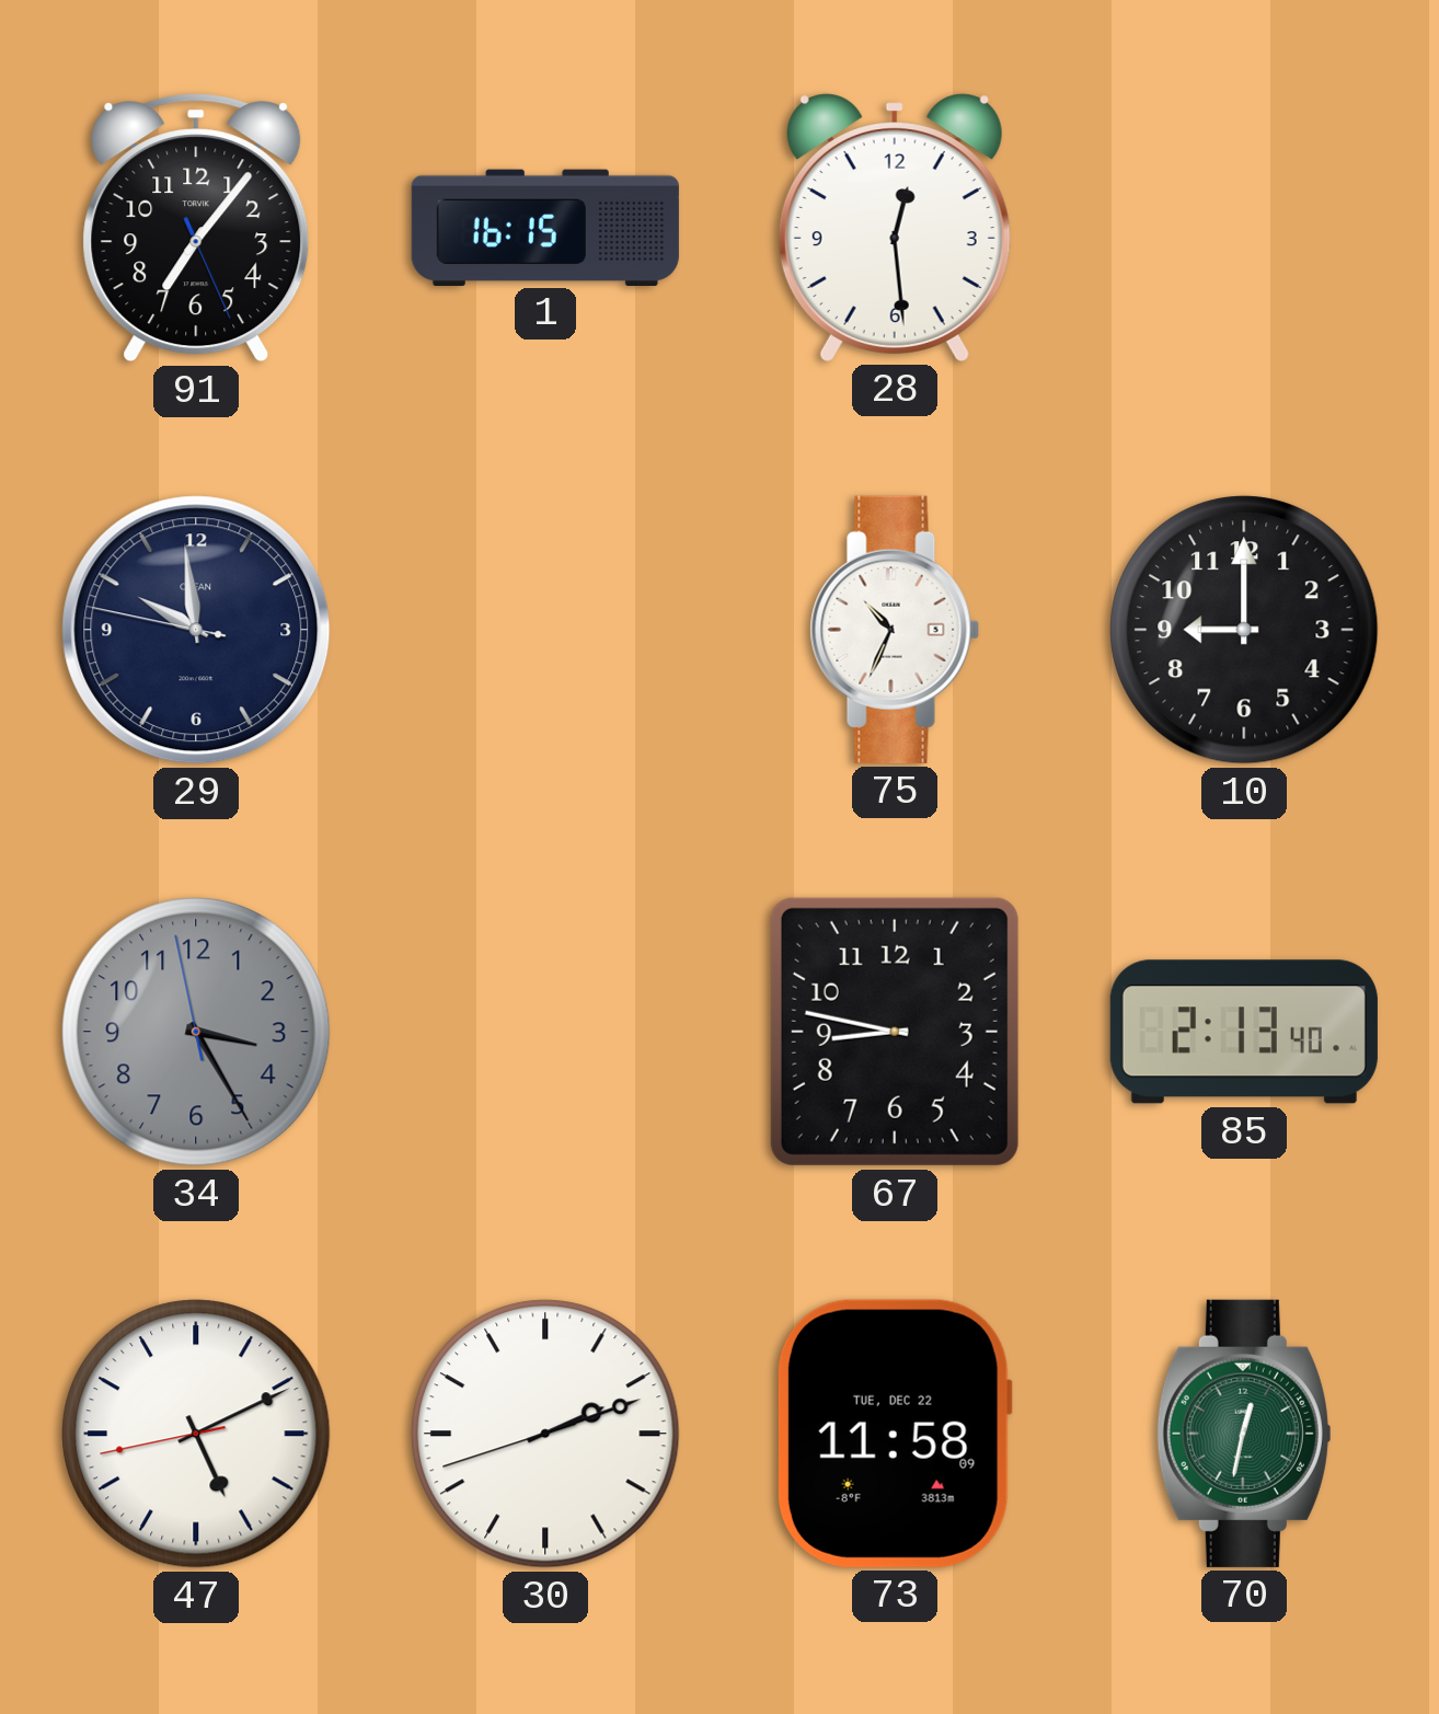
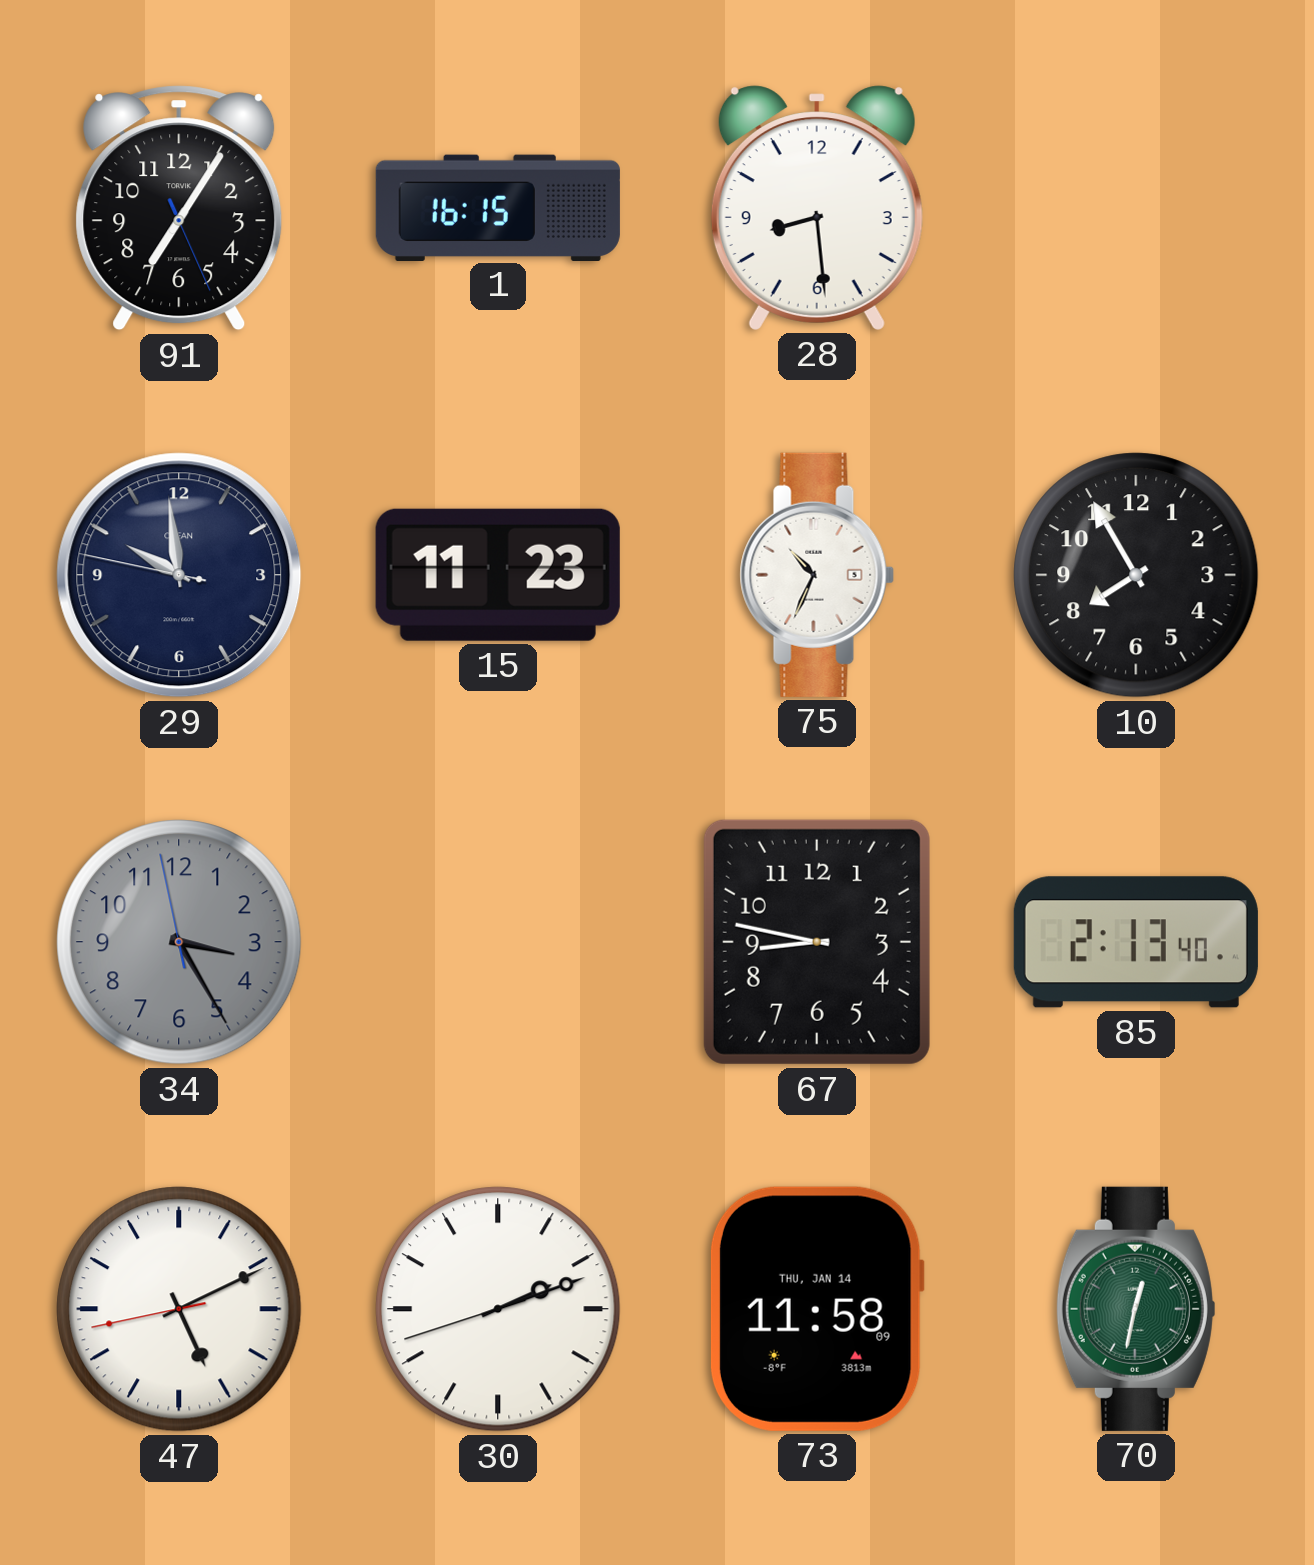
91: 7:06 -> 7:05
28: 12:29 -> 8:29
15: none -> 11:23
10: 9:00 -> 7:55
73 date: TUE, DEC 22 -> THU, JAN 14
